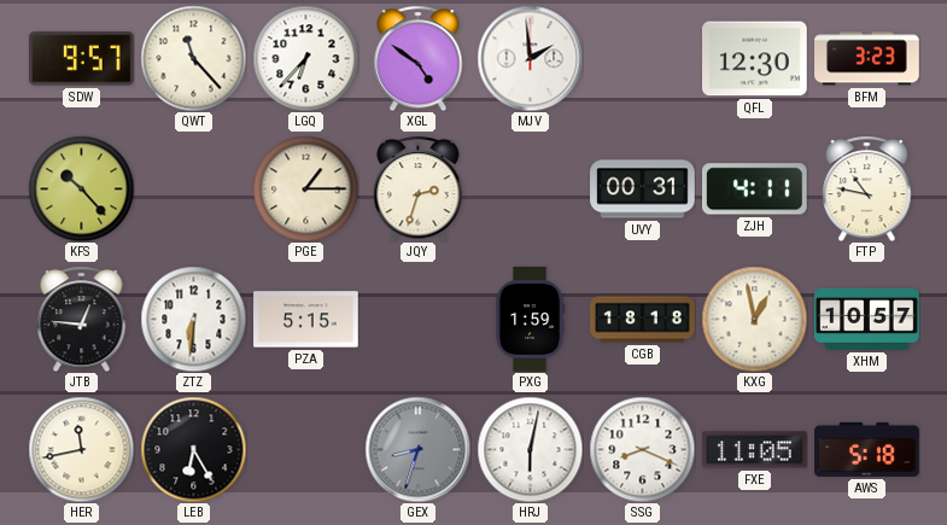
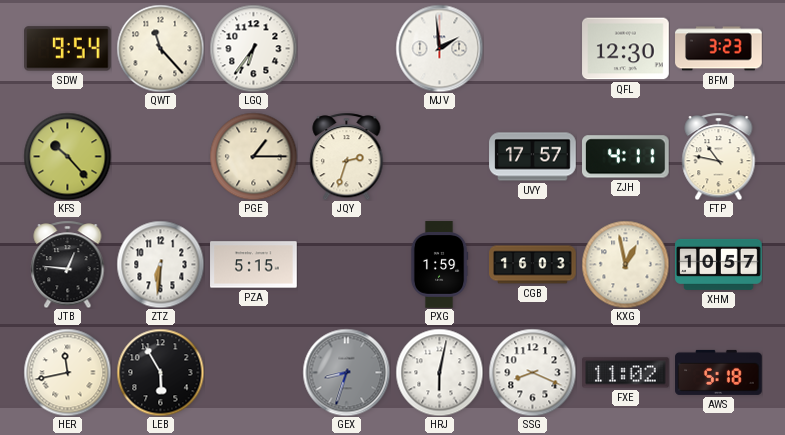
SDW: 9:57 -> 9:54
LGQ: 6:37 -> 6:36
XGL: 4:51 -> none
UVY: 00:31 -> 17:57
CGB: 18:18 -> 16:03
LEB: 6:25 -> 5:55
FXE: 11:05 -> 11:02
